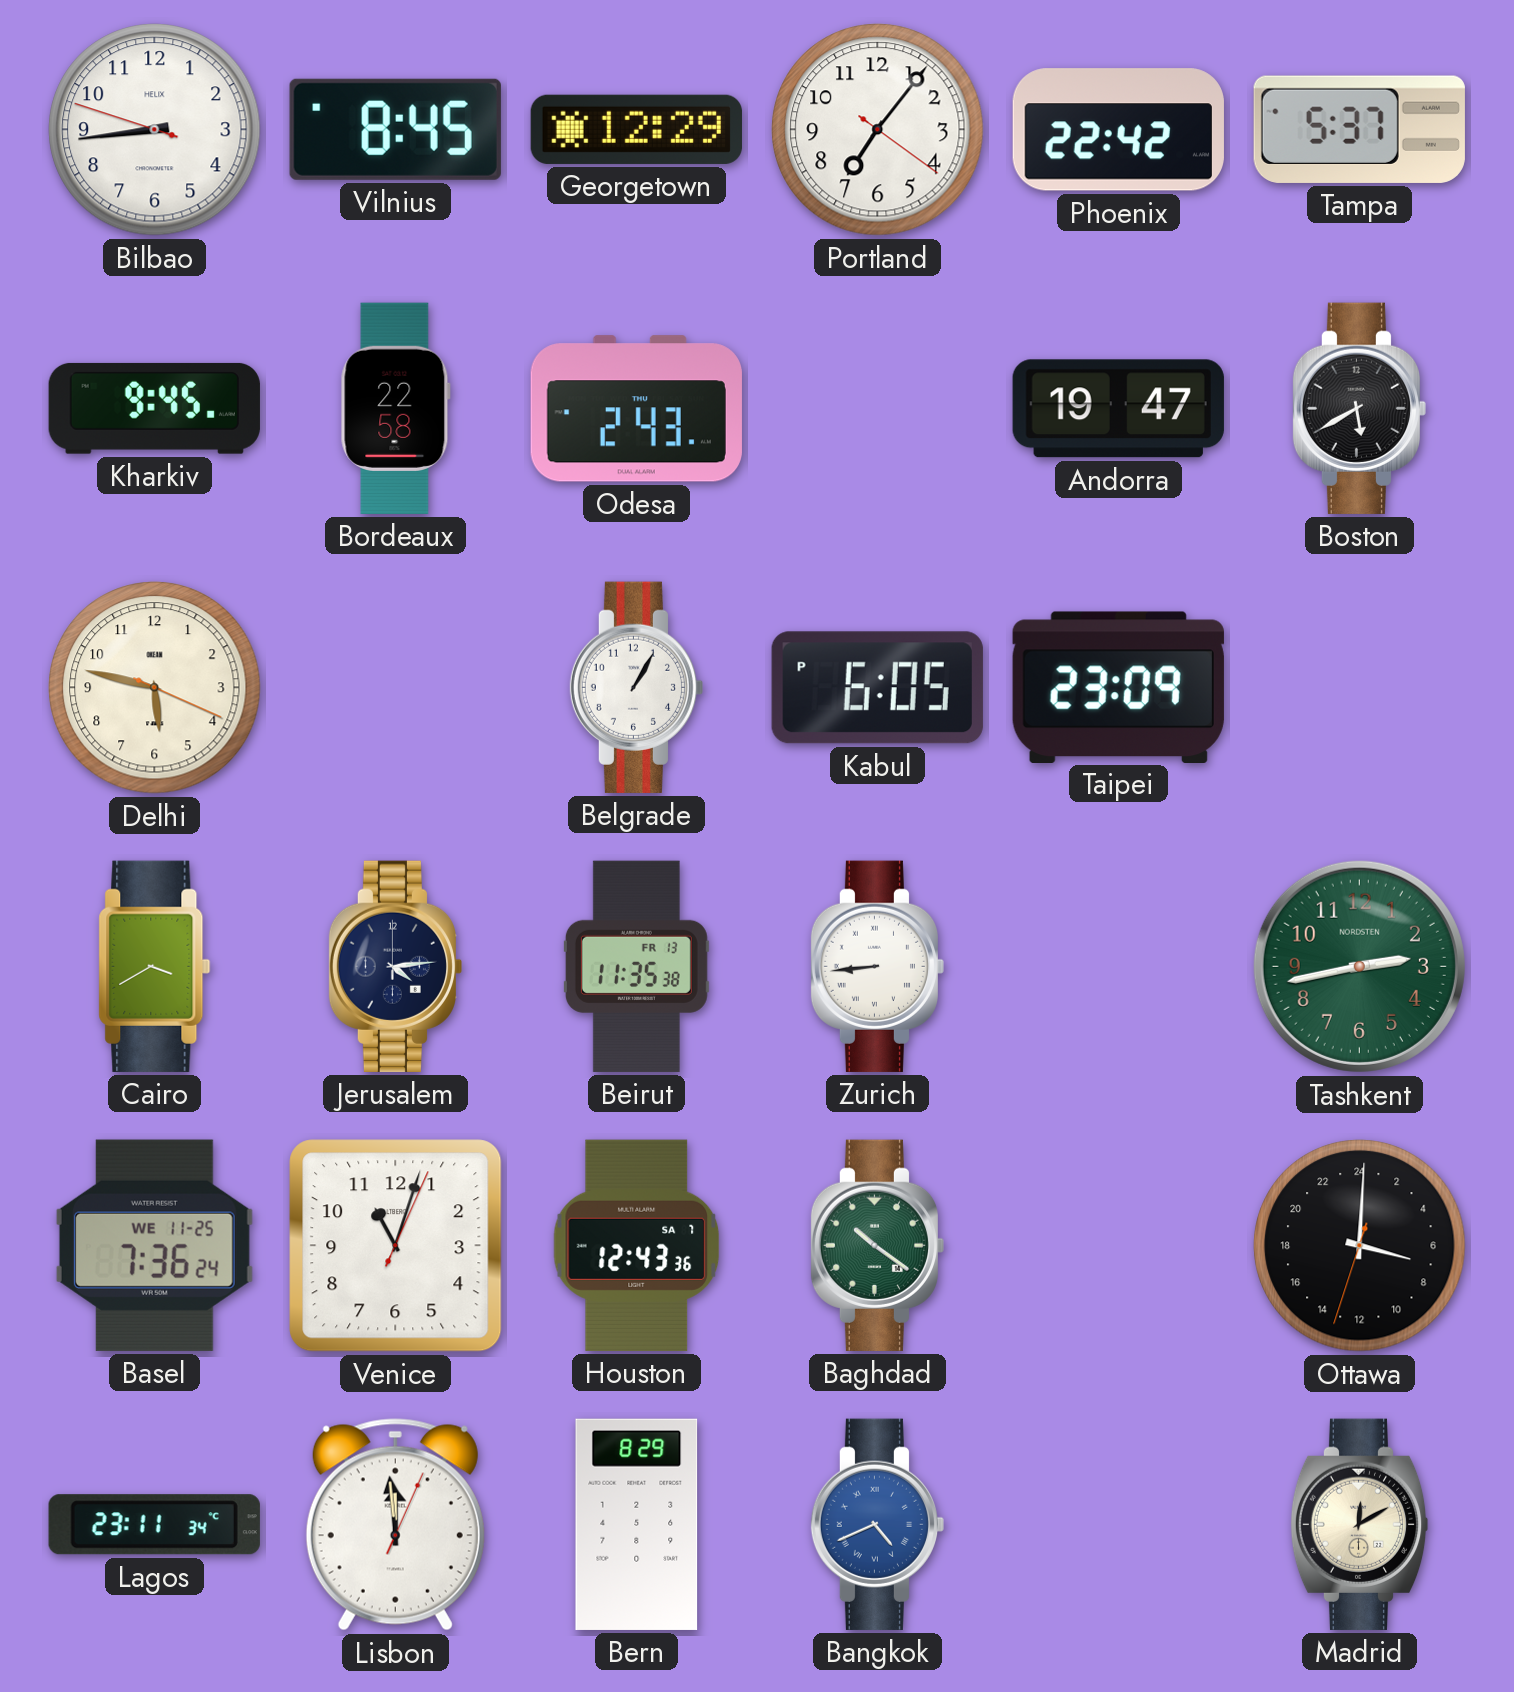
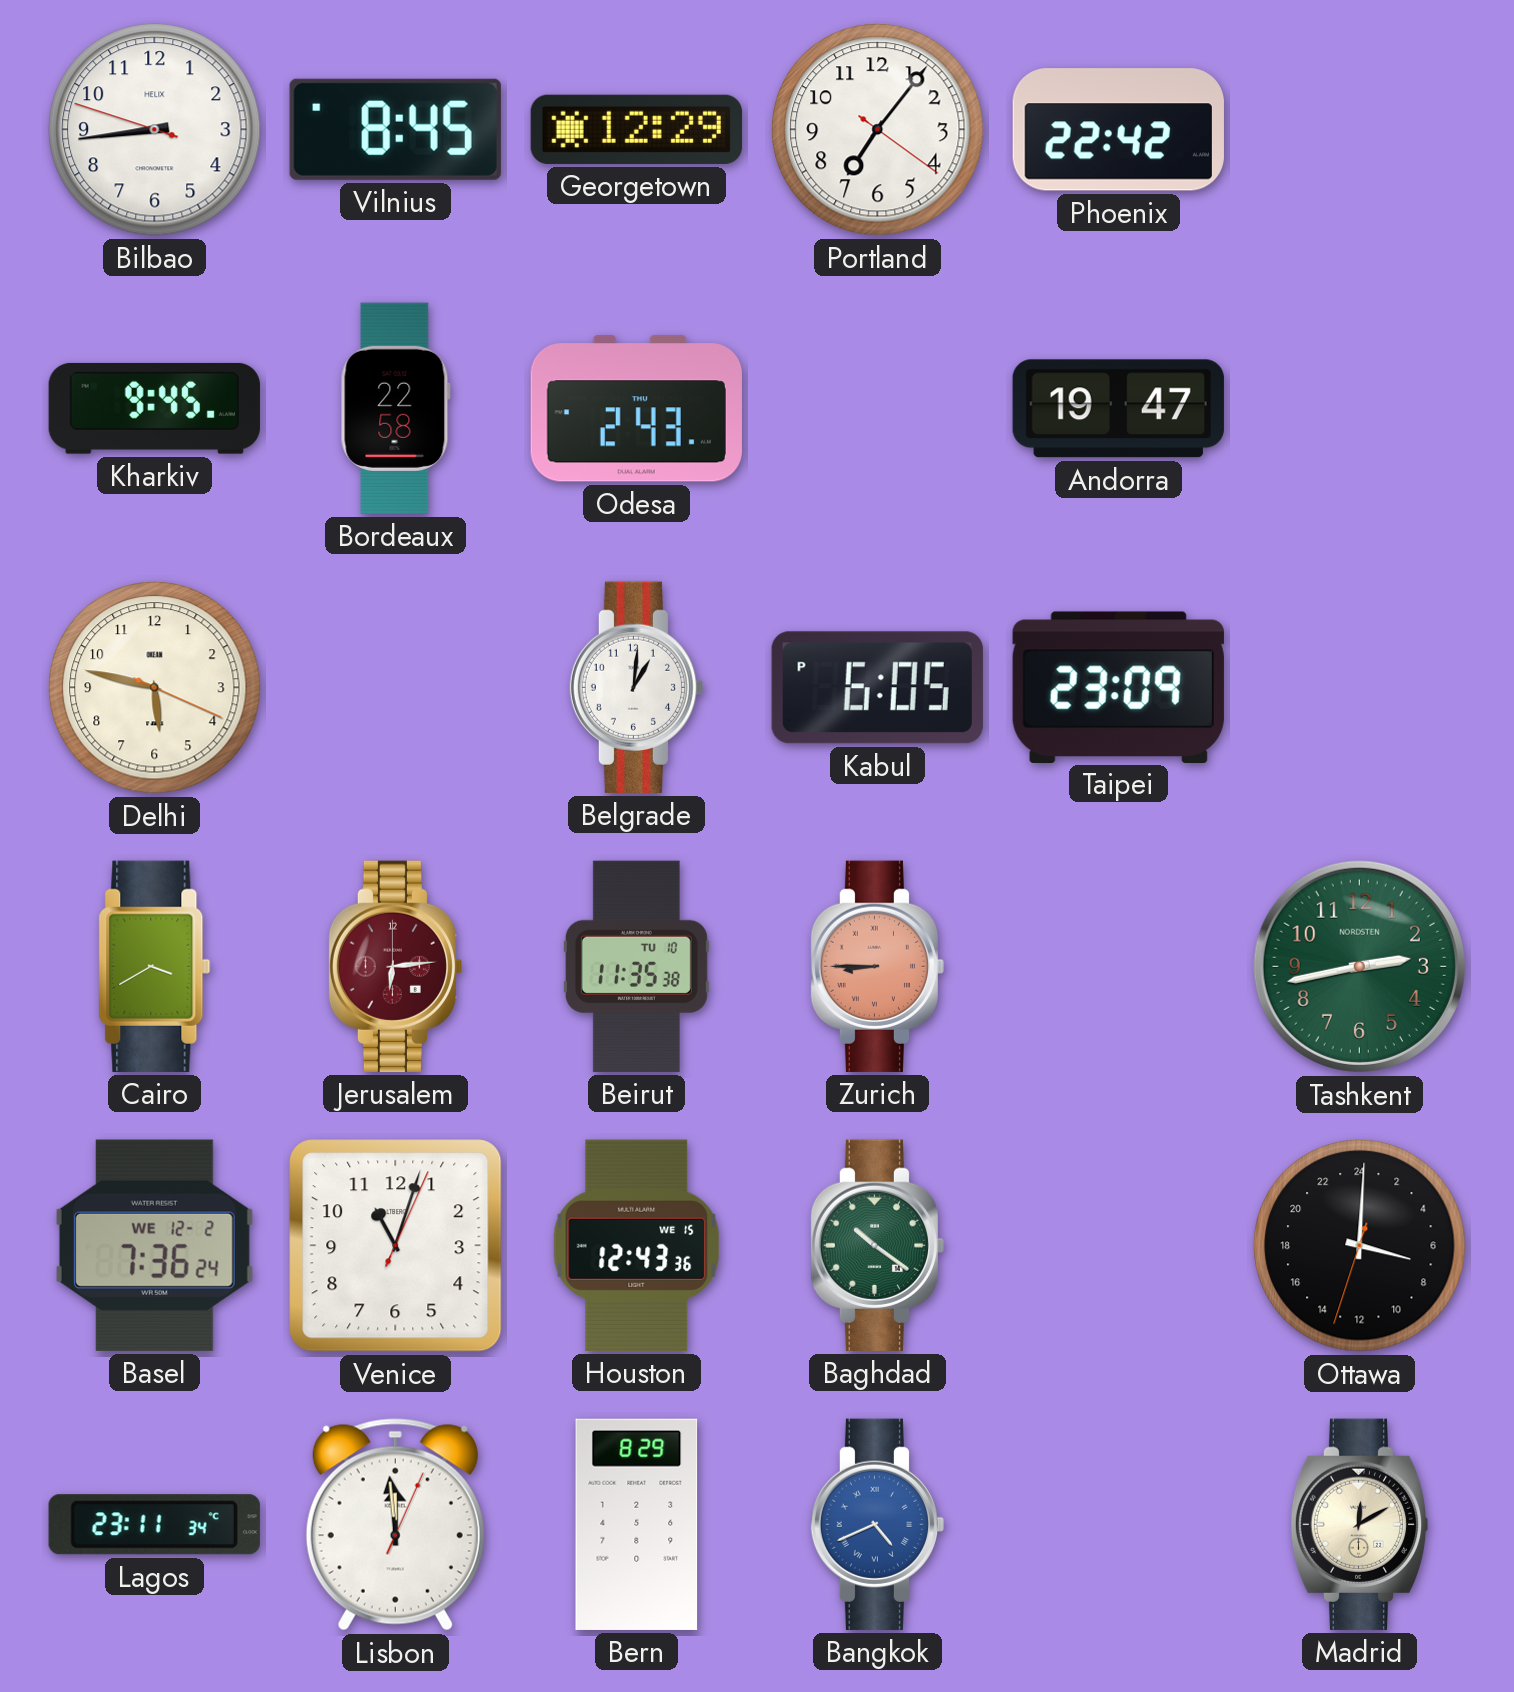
Tampa: 5:37 -> none
Boston: 5:40 -> none
Belgrade: 1:05 -> 1:01
Jerusalem: 4:14 -> 6:14
Jerusalem dial: navy -> burgundy
Beirut date: FR 13 -> TU 10
Zurich: 8:44 -> 8:45
Zurich dial: white -> salmon
Basel date: WE 11-25 -> WE 12-2
Houston date: SA 7 -> WE 15
